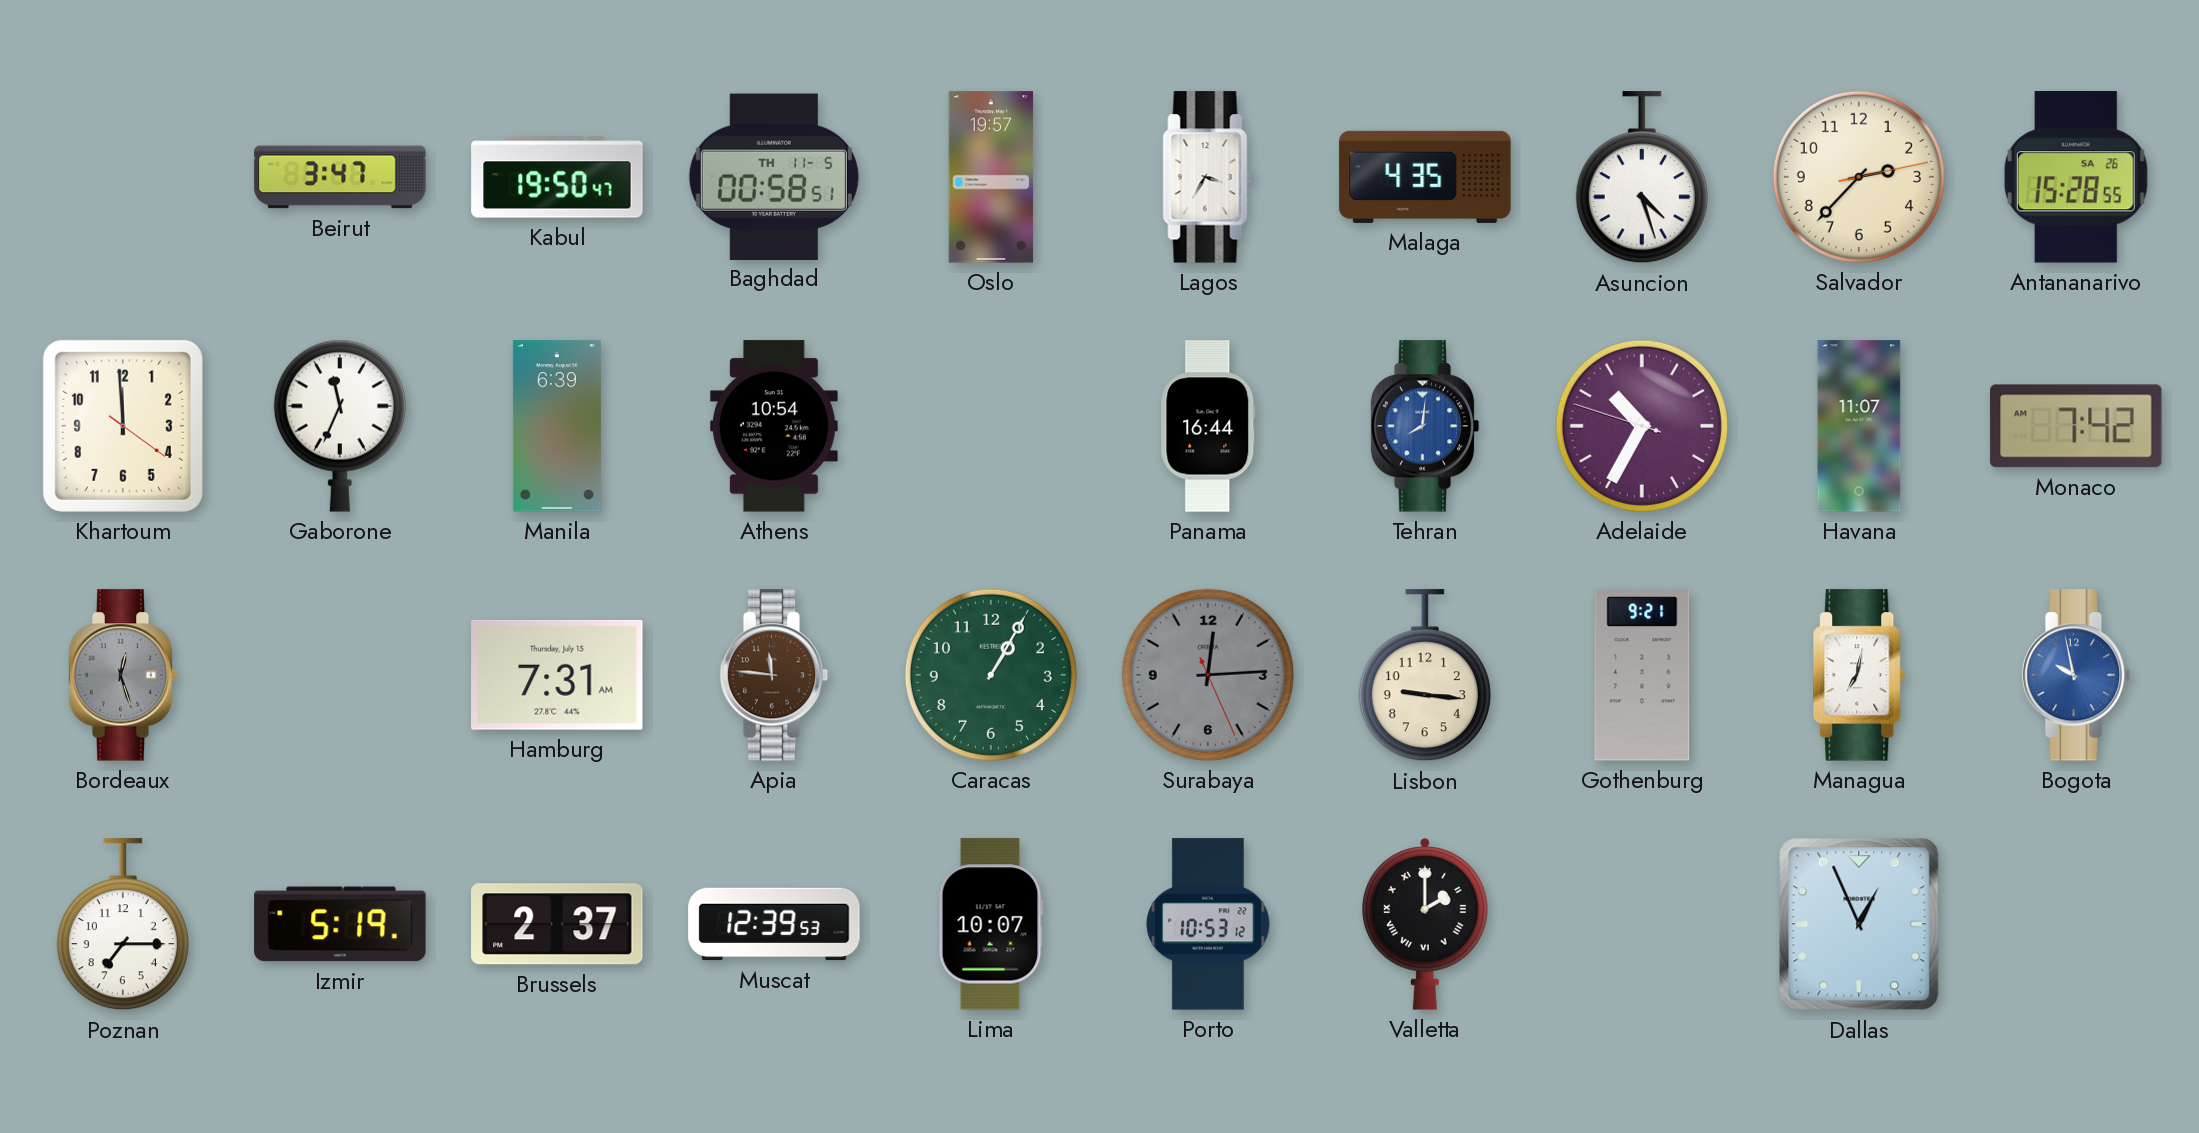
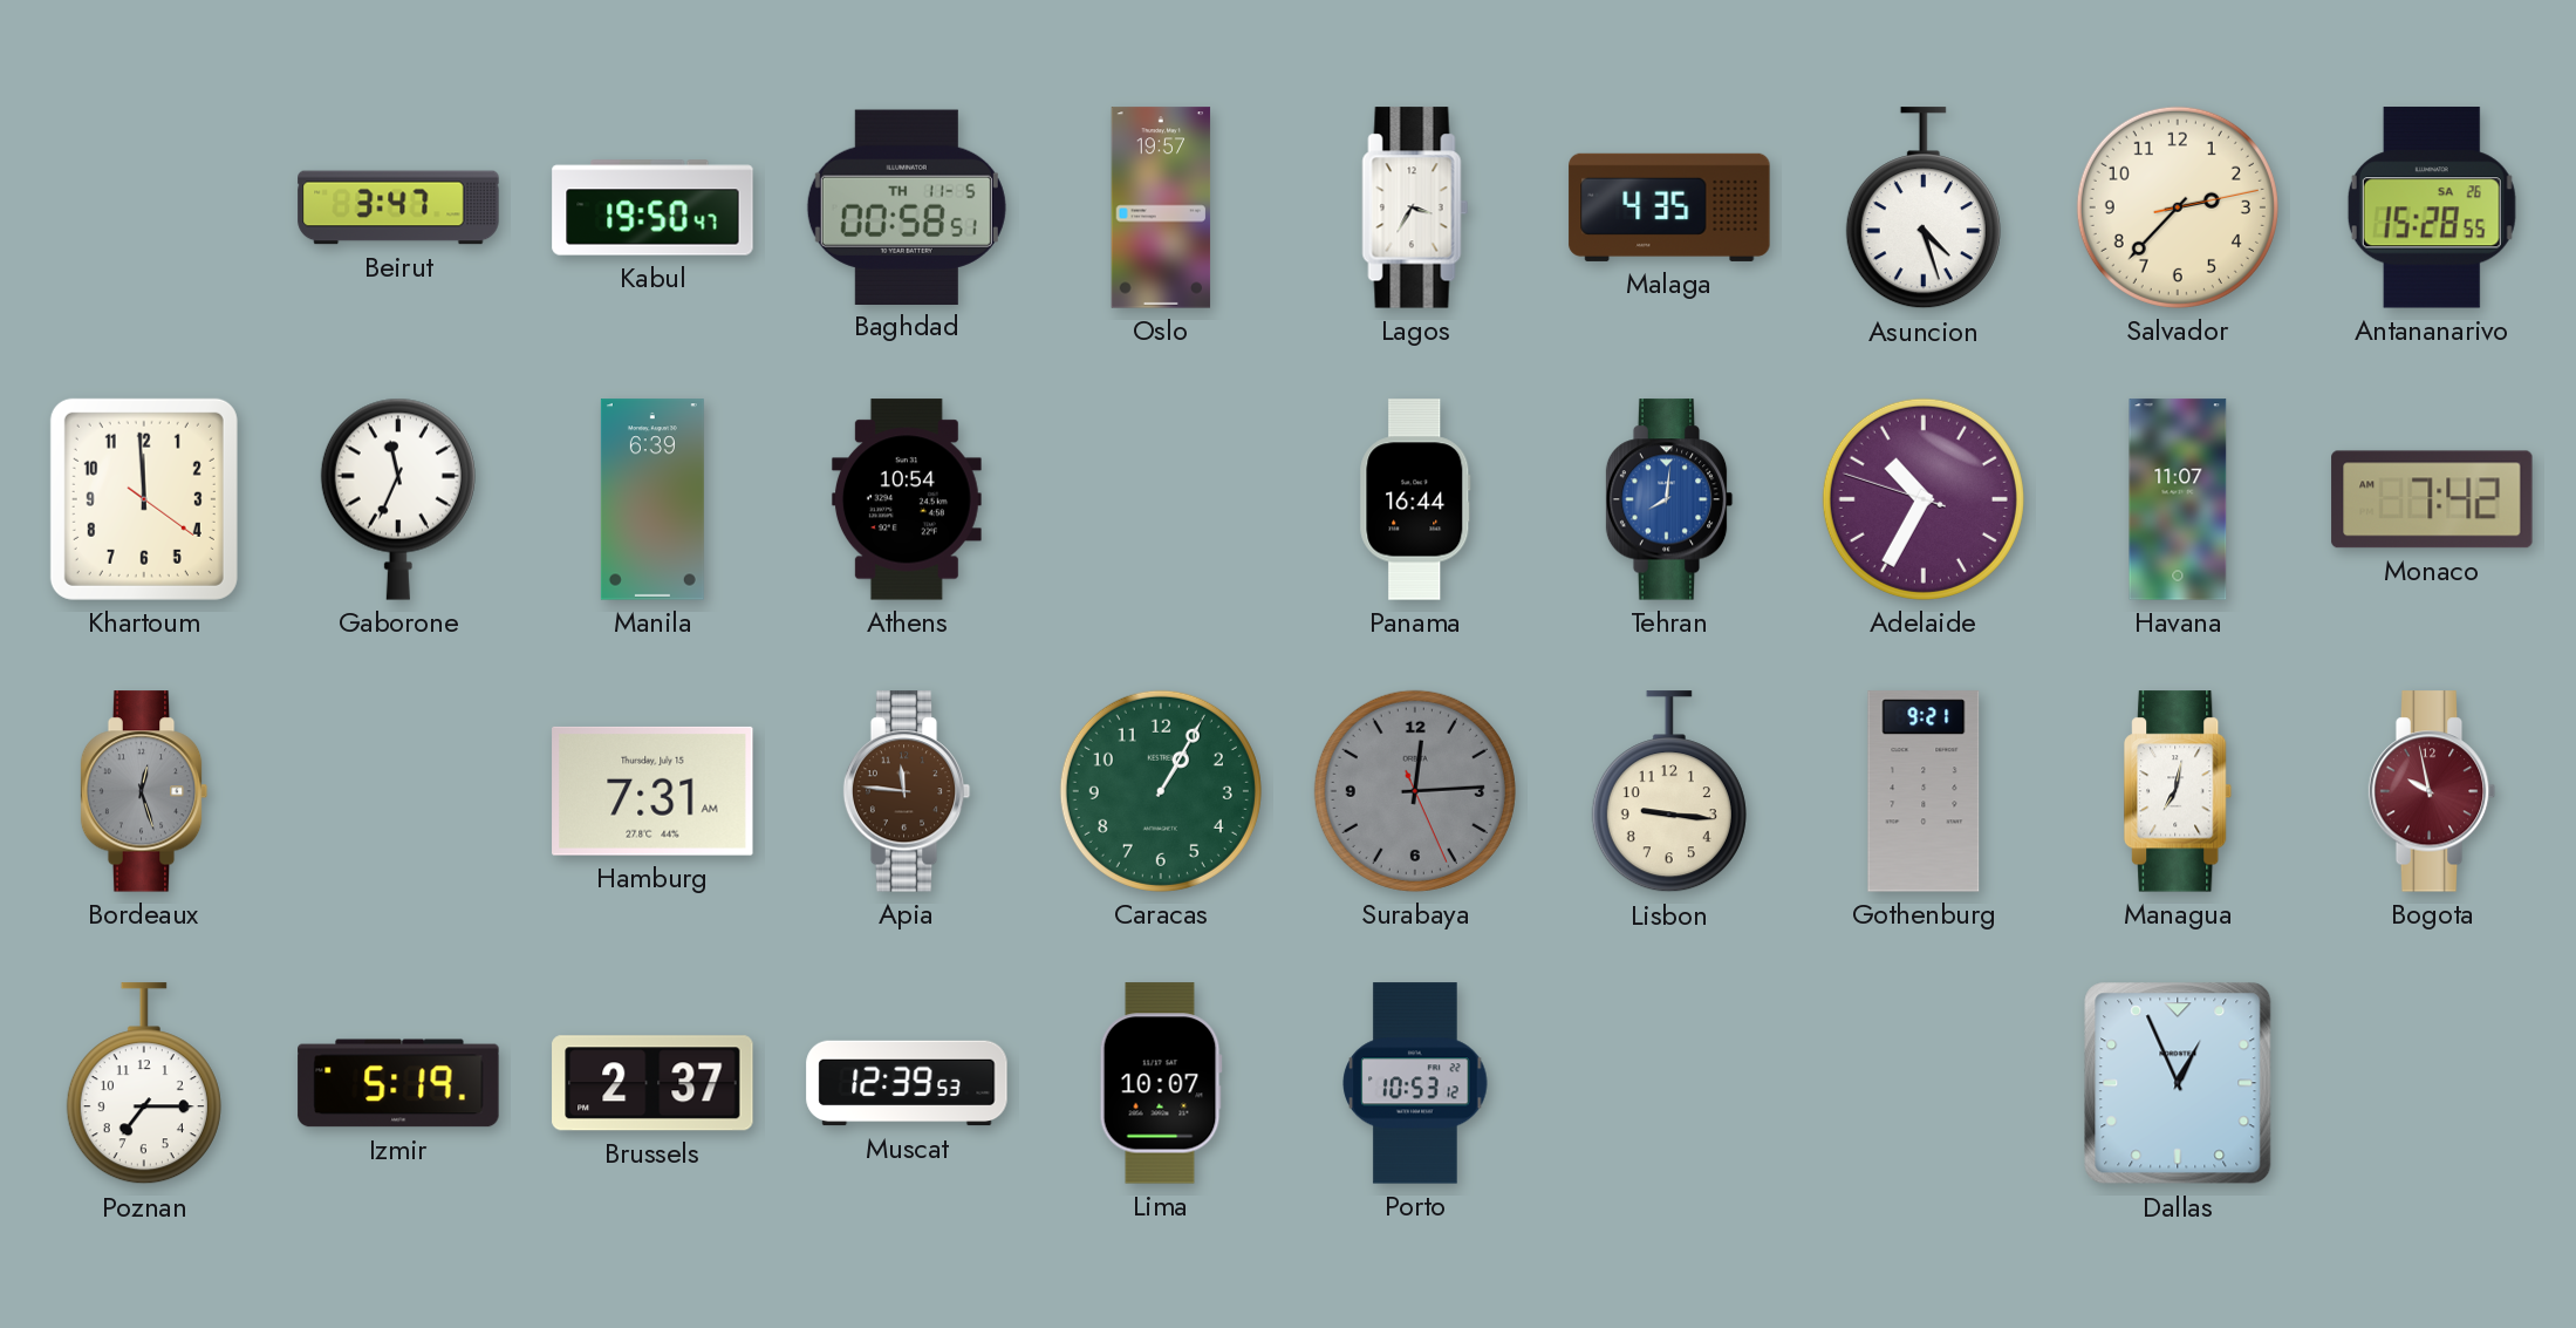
Bogota dial: blue -> burgundy
Valletta: 2:00 -> none
